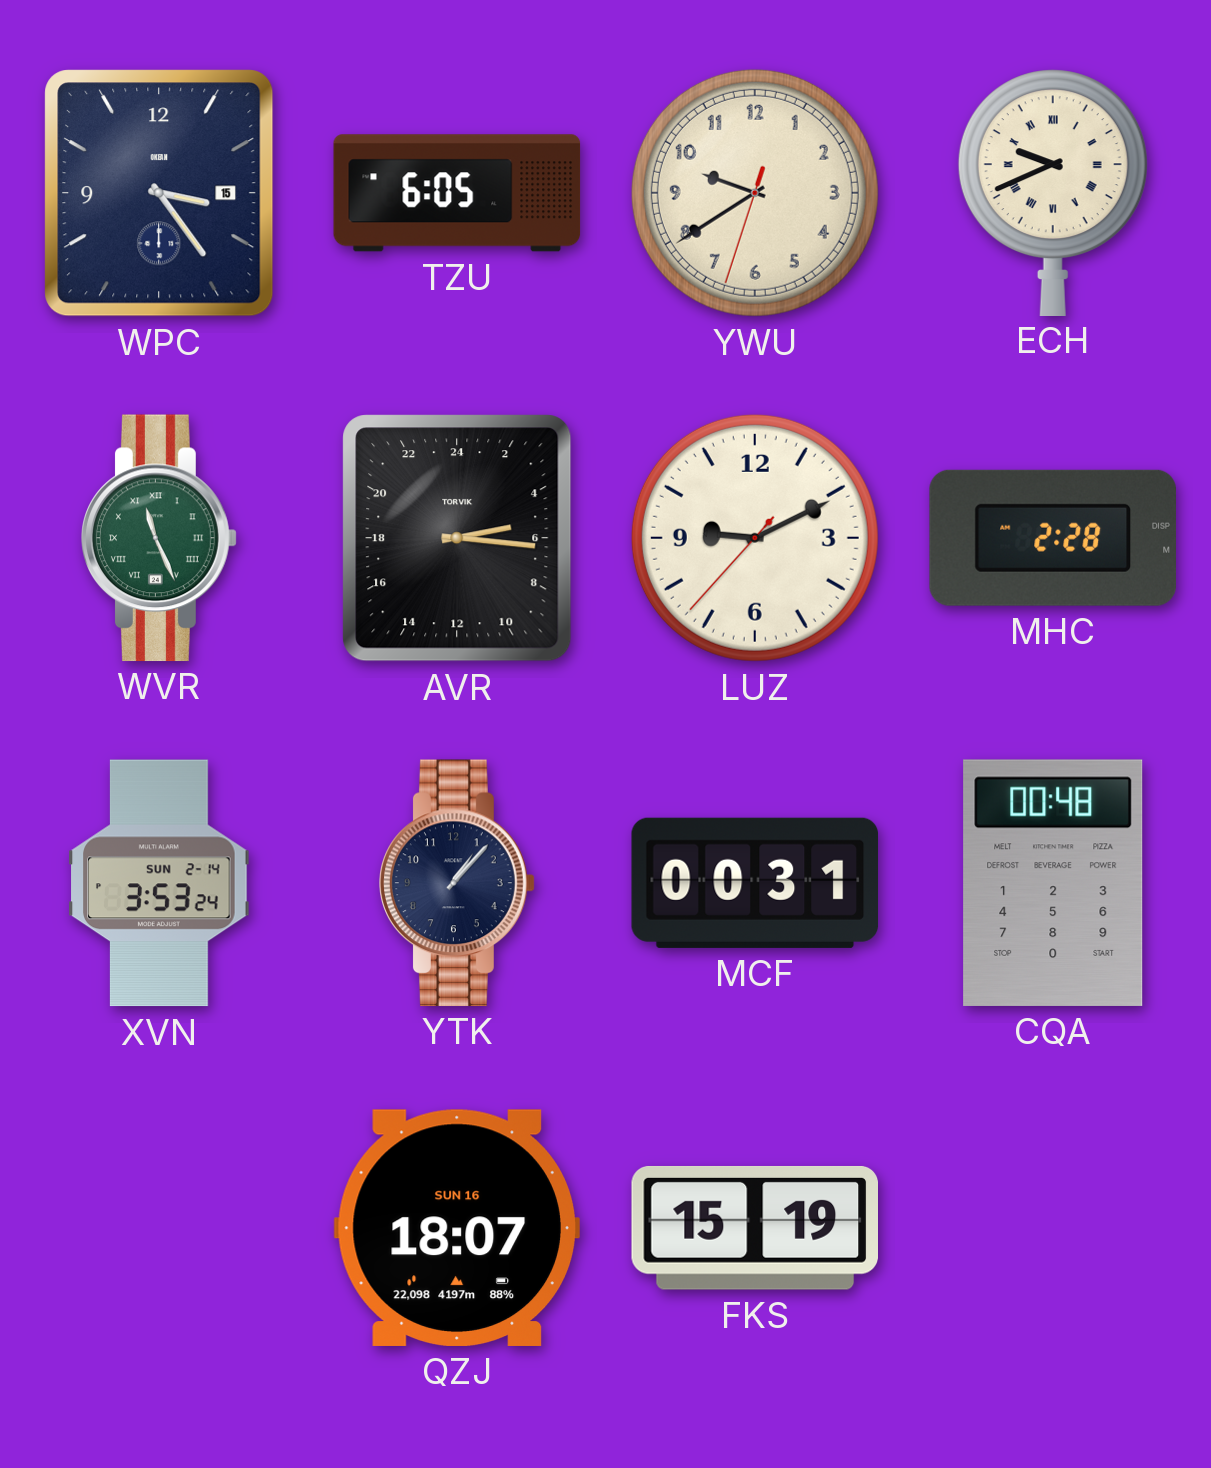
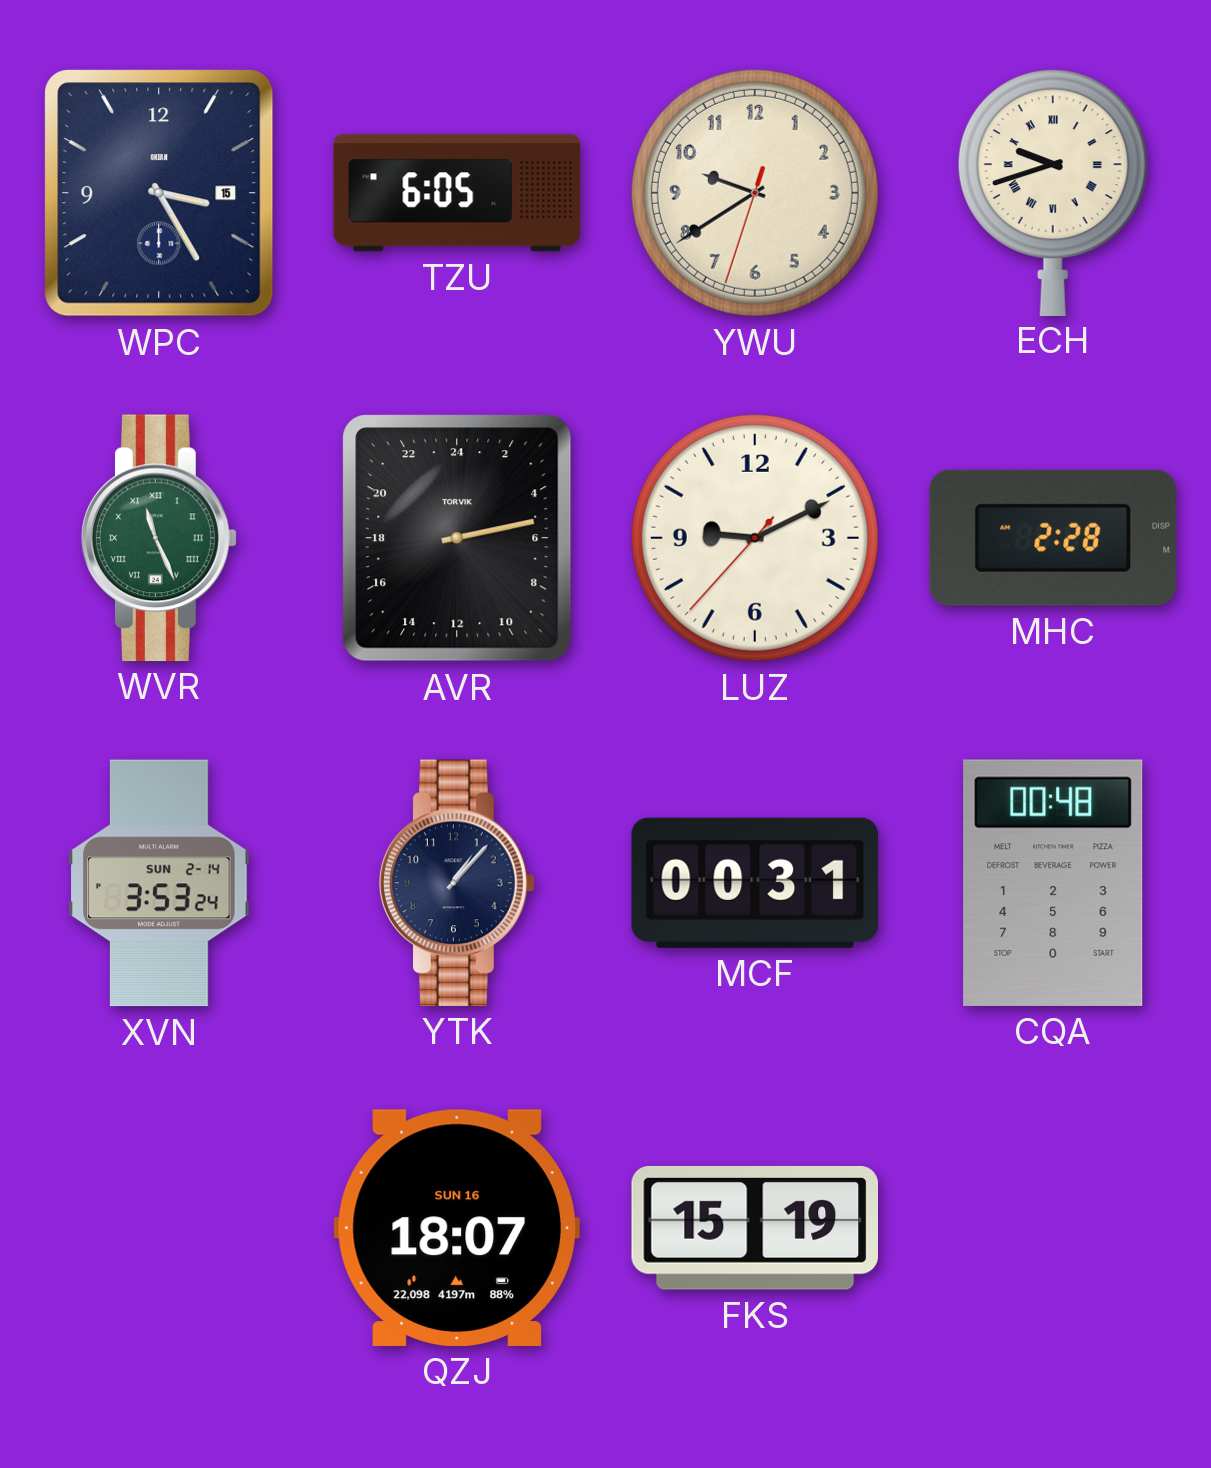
WPC: 3:24 -> 3:25
ECH: 9:41 -> 9:42
AVR: 5:16 -> 5:13
